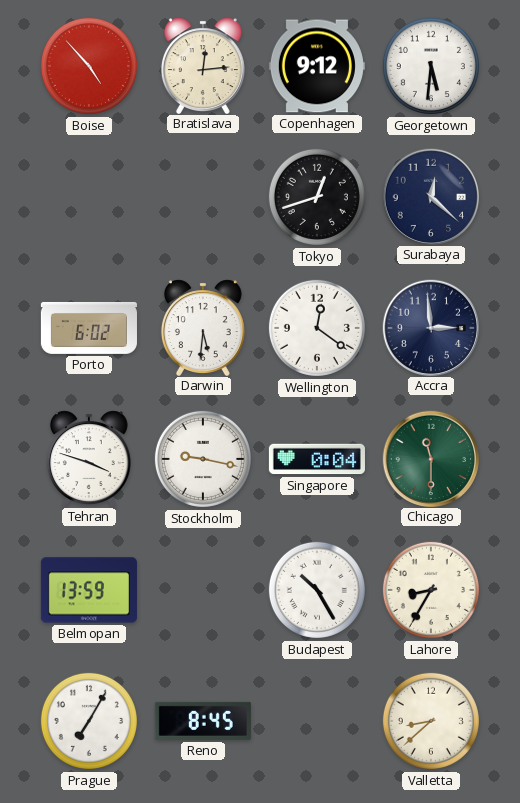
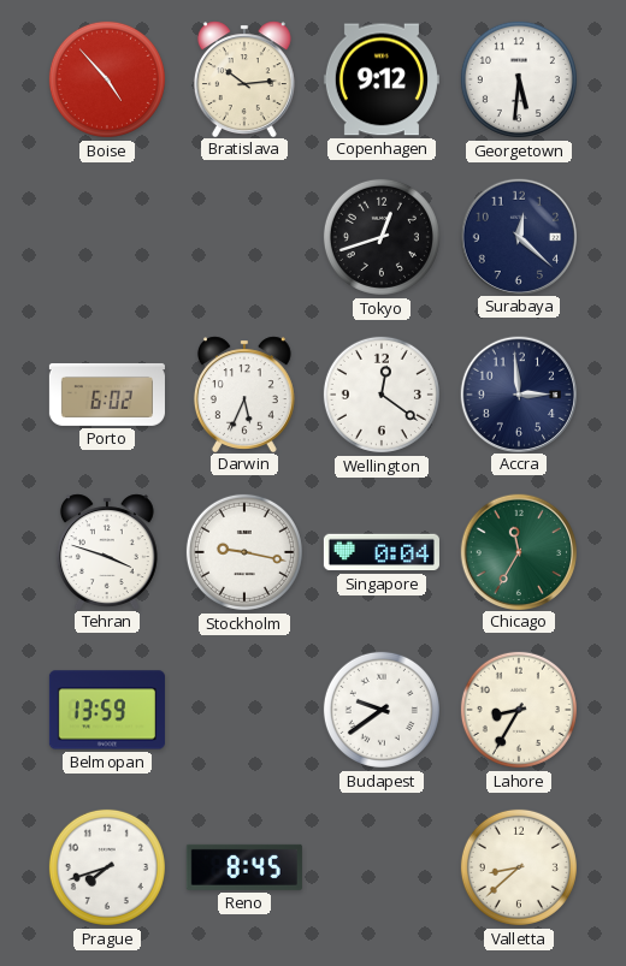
Bratislava: 12:14 -> 10:14
Darwin: 5:31 -> 5:34
Chicago: 11:30 -> 11:35
Budapest: 10:25 -> 9:39
Prague: 7:05 -> 7:42
